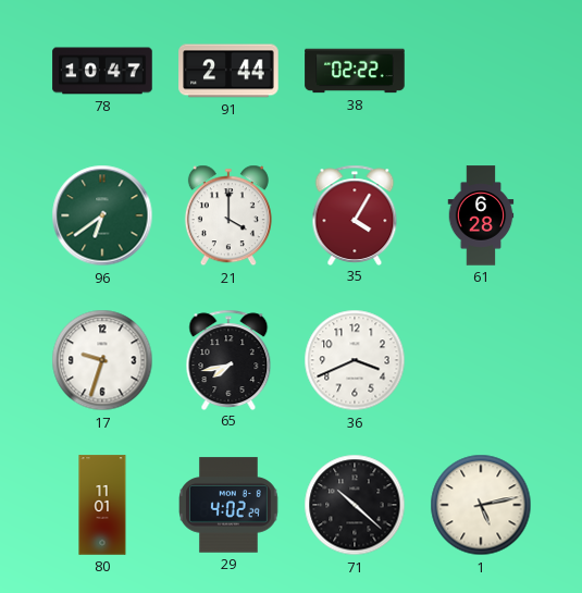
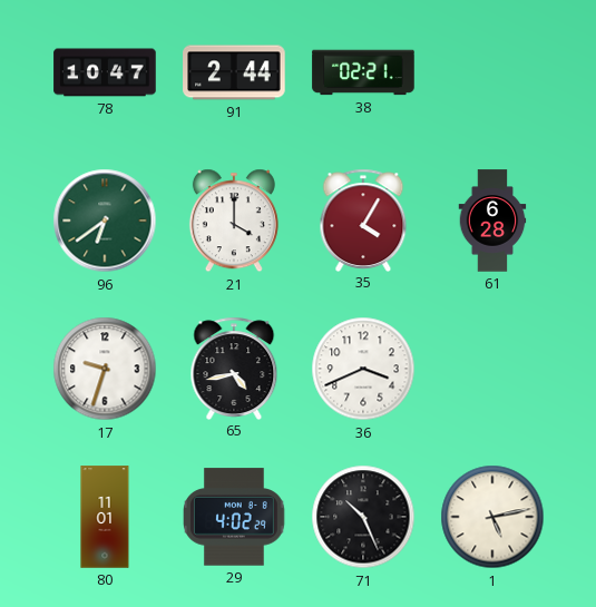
38: 02:22 -> 02:21
65: 7:43 -> 4:43
71: 10:22 -> 10:26
